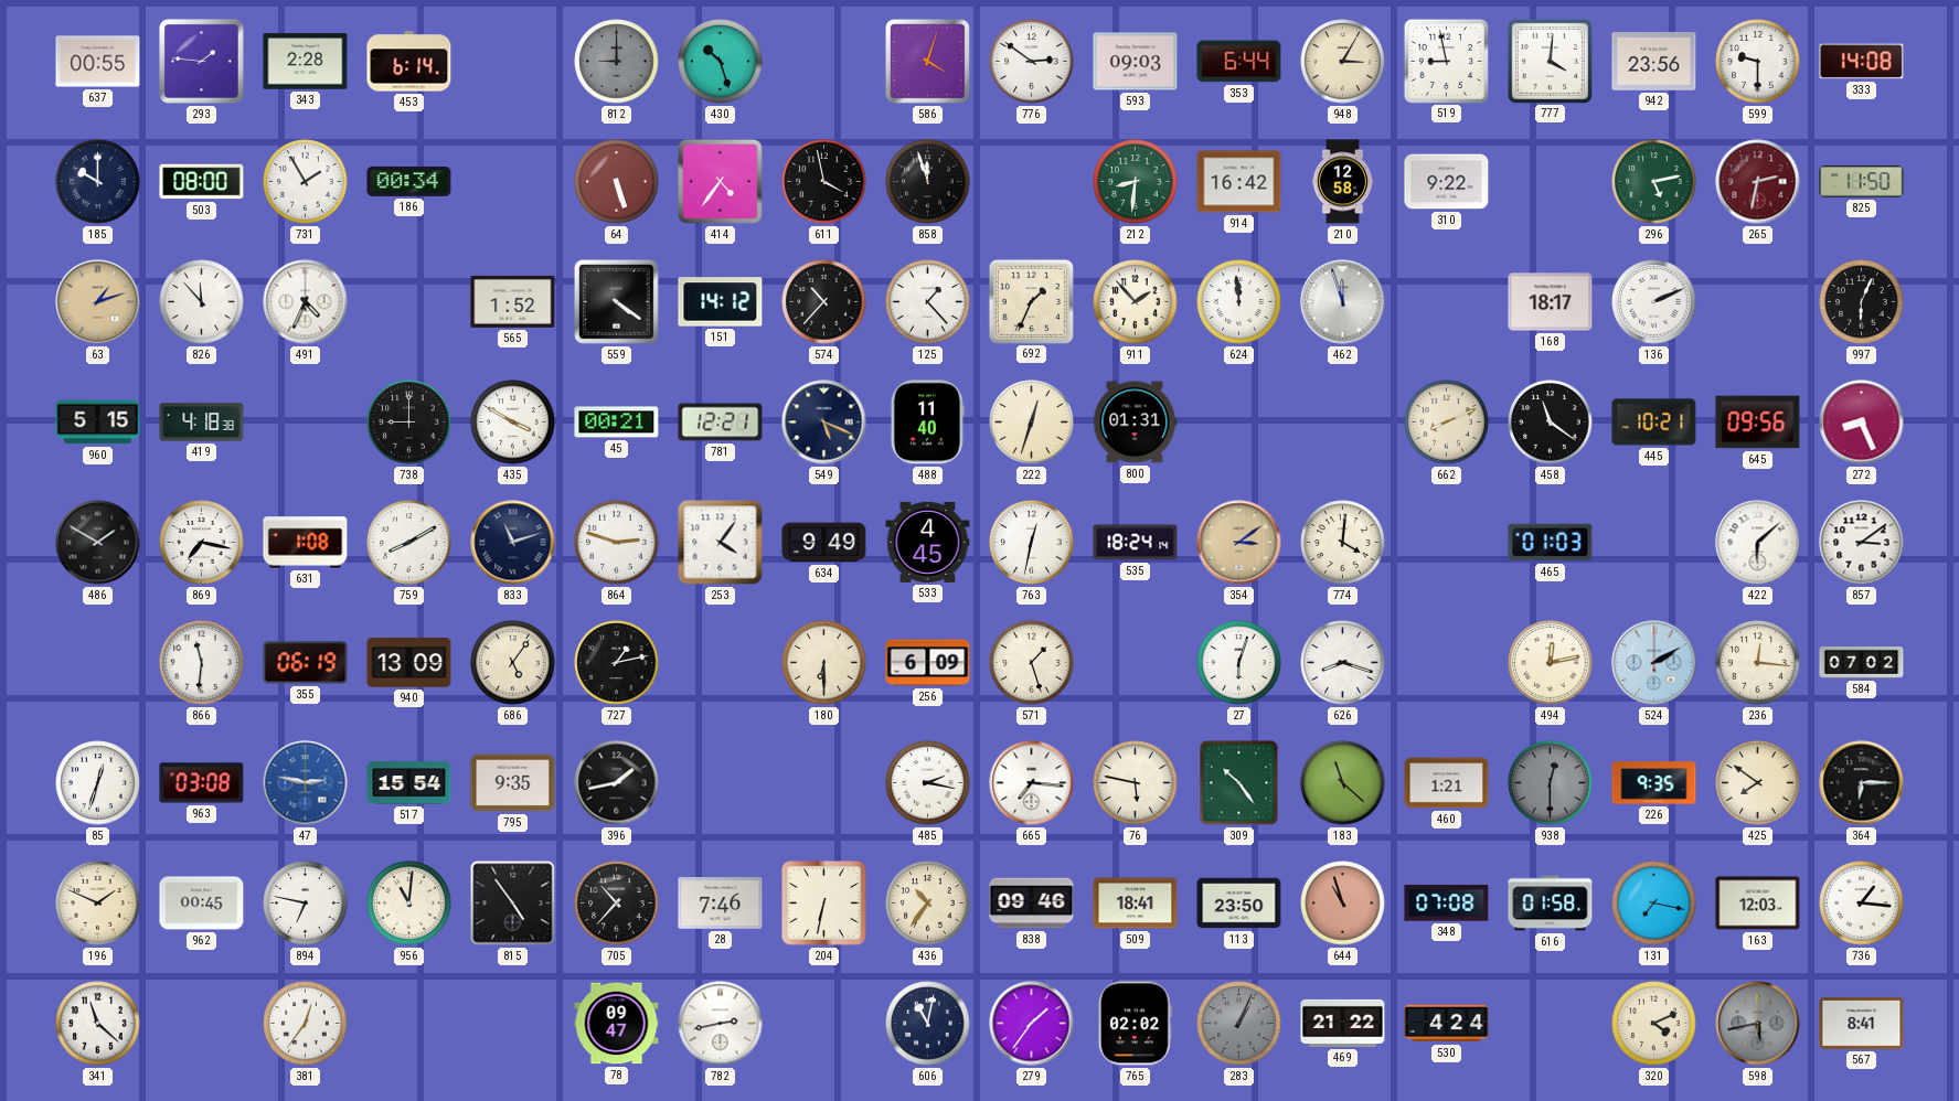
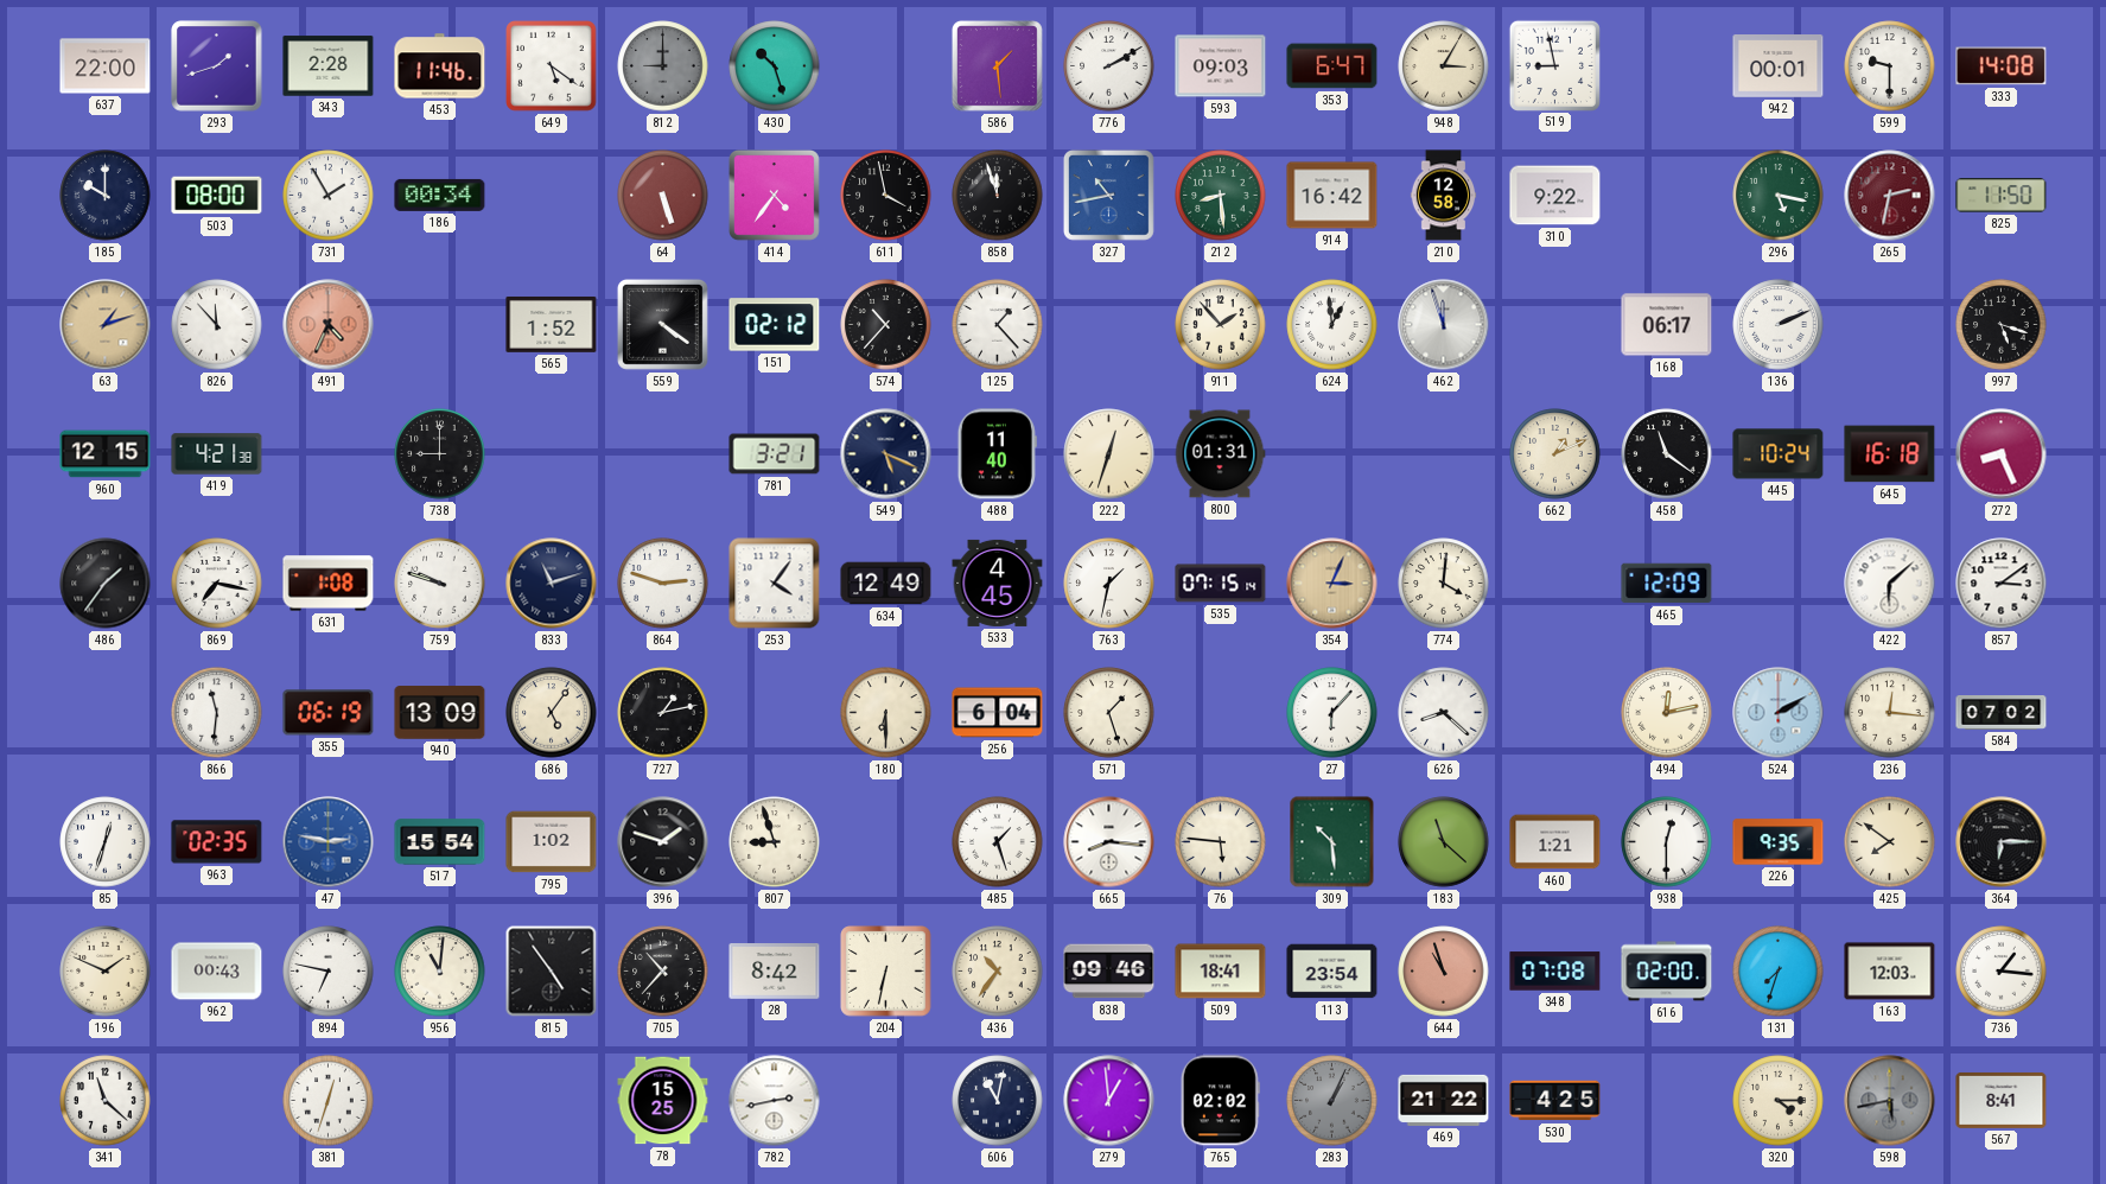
637: 00:55 -> 22:00
293: 1:46 -> 1:42
453: 6:14 -> 11:46
649: none -> 5:21
586: 4:03 -> 1:29
776: 2:51 -> 2:10
353: 6:44 -> 6:47
777: 4:01 -> none
942: 23:56 -> 00:01
327: none -> 10:43
212: 8:31 -> 8:29
296: 5:13 -> 5:17
491 dial: white -> salmon
151: 14:12 -> 02:12
692: 1:34 -> none
624: 11:59 -> 12:59
168: 18:17 -> 06:17
997: 6:04 -> 5:18
960: 5:15 -> 12:15
419: 4:18 -> 4:21
435: 3:50 -> none
45: 00:21 -> none
781: 12:21 -> 3:21
662: 8:11 -> 1:11
445: 10:21 -> 10:24
645: 09:56 -> 16:18
486: 1:50 -> 1:36
759: 8:10 -> 9:48
634: 9:49 -> 12:49
763: 12:32 -> 1:32
535: 18:24 -> 07:15
354: 3:09 -> 3:04
465: 01:03 -> 12:09
256: 6:09 -> 6:04
27: 6:03 -> 6:07
626: 8:18 -> 8:22
963: 03:08 -> 02:35
795: 9:35 -> 1:02
396: 1:43 -> 1:48
807: none -> 8:57
485: 2:17 -> 1:27
665: 7:16 -> 8:16
76: 5:47 -> 5:46
309: 10:24 -> 10:29
938 dial: grey -> white
962: 00:45 -> 00:43
28: 7:46 -> 8:42
113: 23:50 -> 23:54
616: 01:58 -> 02:00
131: 7:17 -> 7:33
381: 12:36 -> 12:33
78: 09:47 -> 15:25
279: 1:36 -> 12:59
530: 4:24 -> 4:25
320: 4:11 -> 4:15
